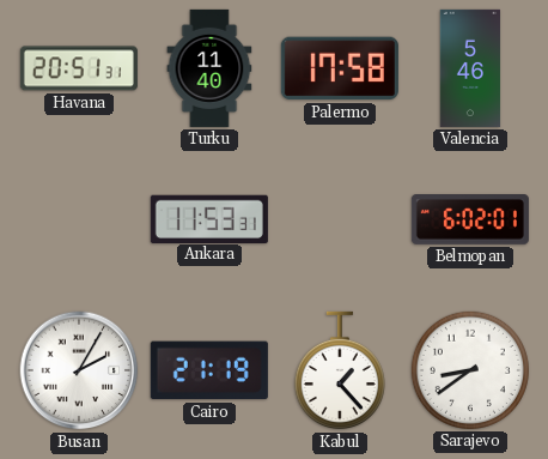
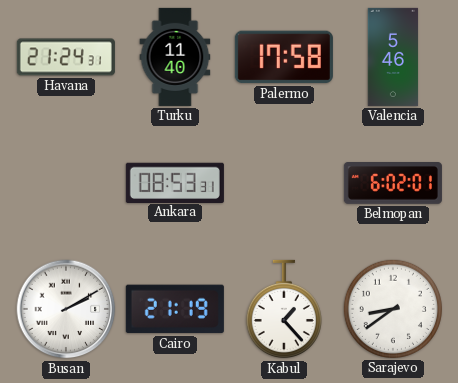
Havana: 20:51 -> 21:24
Ankara: 11:53 -> 08:53
Busan: 2:05 -> 2:10
